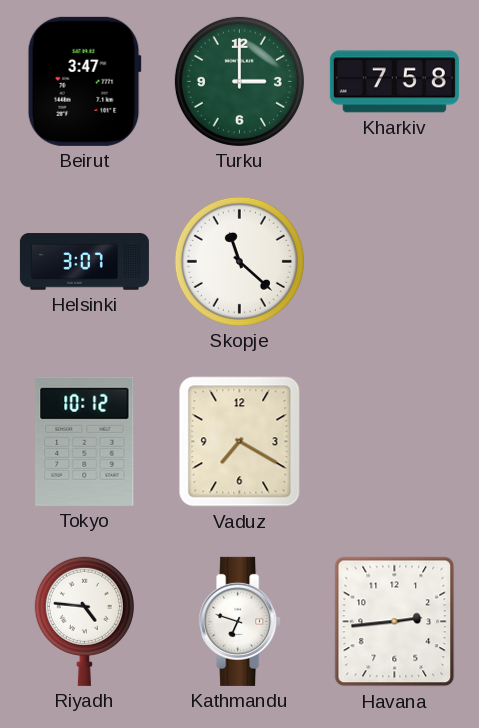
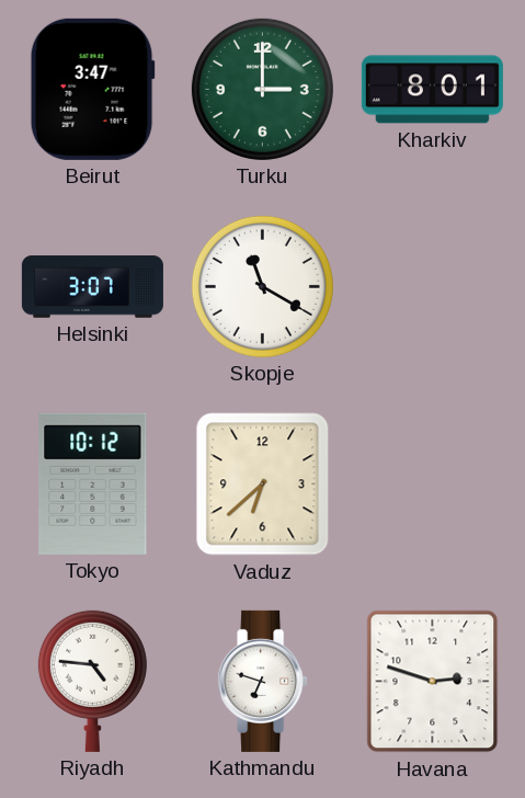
Kharkiv: 7:58 -> 8:01
Skopje: 11:22 -> 11:20
Vaduz: 7:20 -> 6:38
Havana: 2:44 -> 2:48
